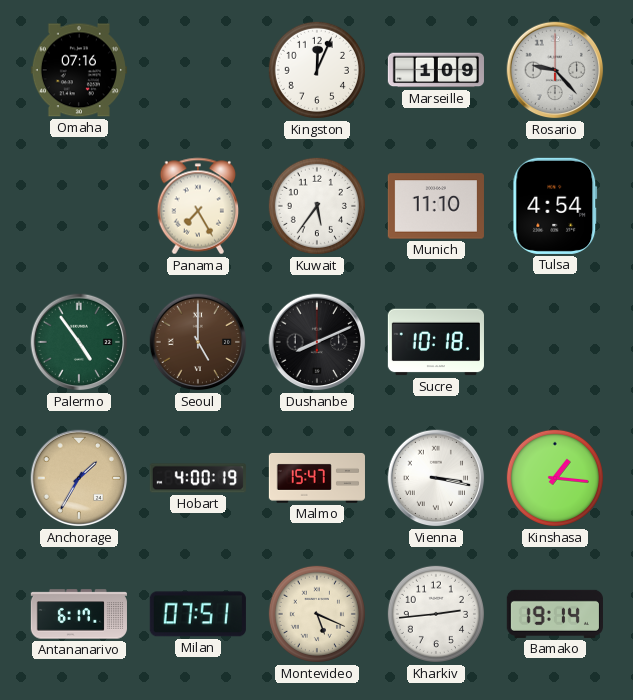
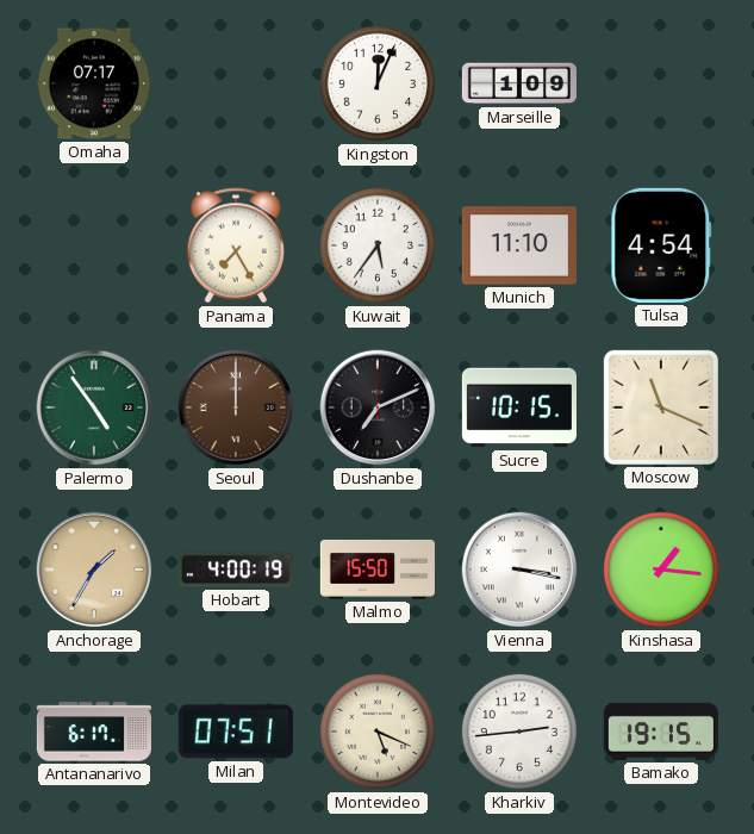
Omaha: 07:16 -> 07:17
Rosario: 9:23 -> none
Seoul: 5:00 -> 12:00
Dushanbe: 8:11 -> 7:11
Sucre: 10:18 -> 10:15
Moscow: none -> 11:19
Malmo: 15:47 -> 15:50
Bamako: 19:14 -> 19:15
